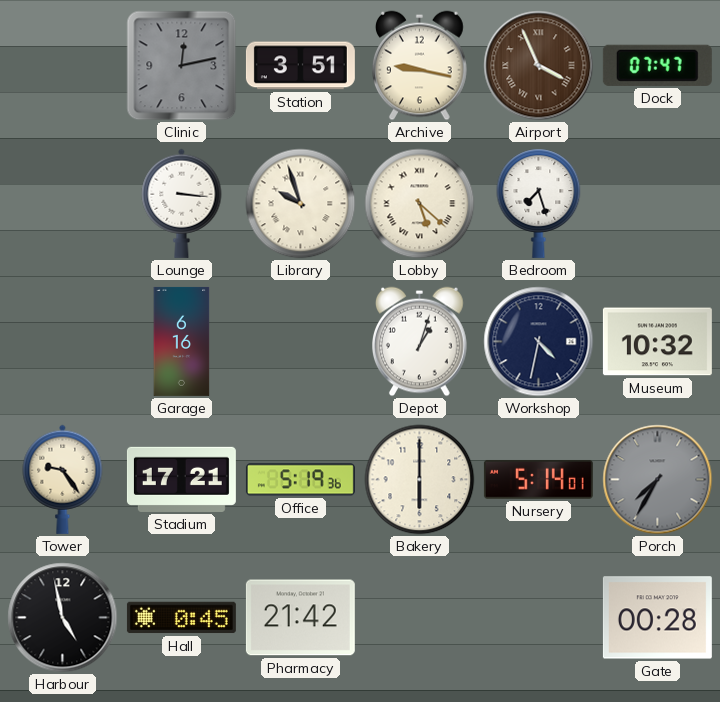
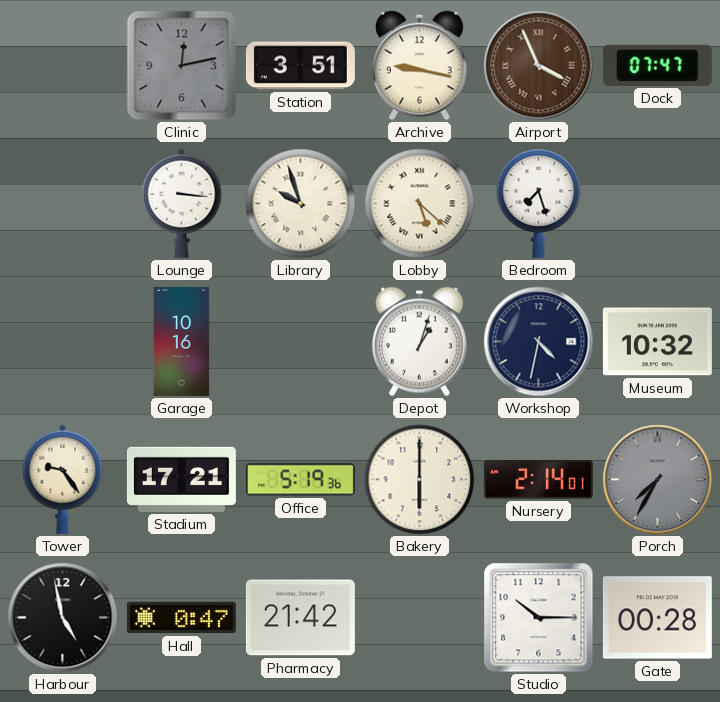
Garage: 6:16 -> 10:16
Nursery: 5:14 -> 2:14
Hall: 0:45 -> 0:47
Studio: none -> 10:15
